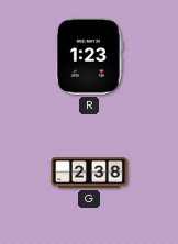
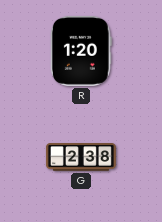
R: 1:23 -> 1:20
